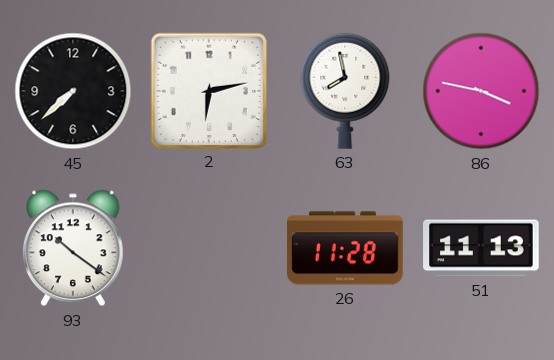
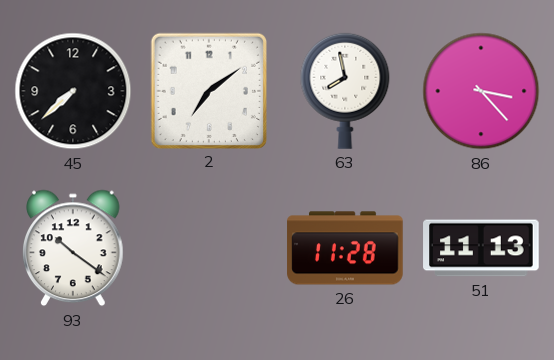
2: 6:13 -> 7:09
86: 3:47 -> 3:23
